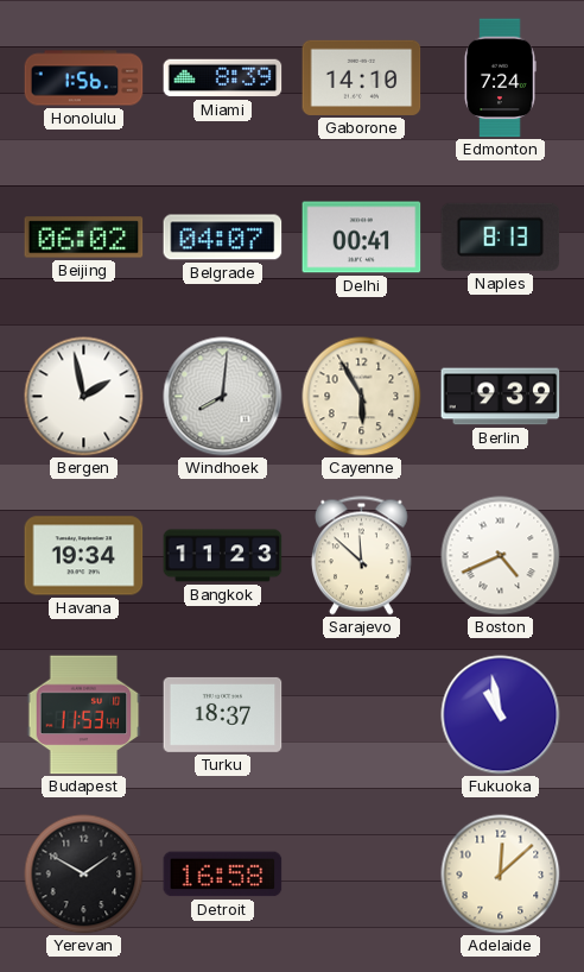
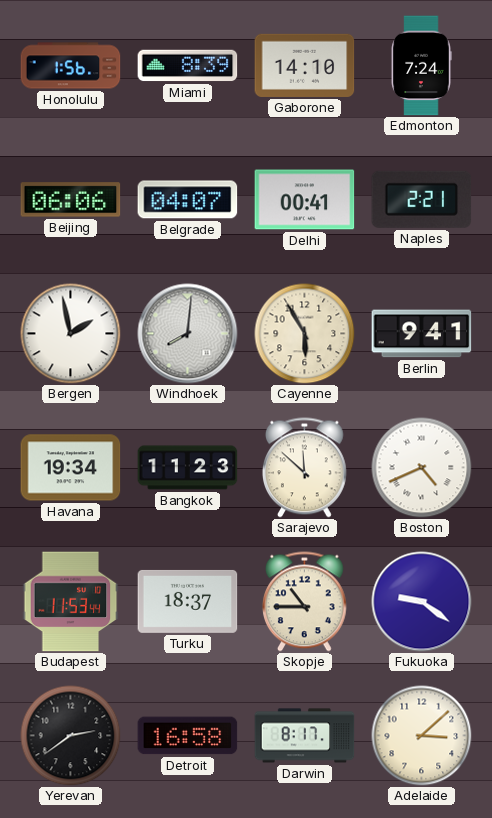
Beijing: 06:02 -> 06:06
Naples: 8:13 -> 2:21
Berlin: 9:39 -> 9:41
Skopje: none -> 10:45
Fukuoka: 10:58 -> 9:21
Yerevan: 1:50 -> 2:39
Darwin: none -> 8:17
Adelaide: 12:08 -> 3:08
